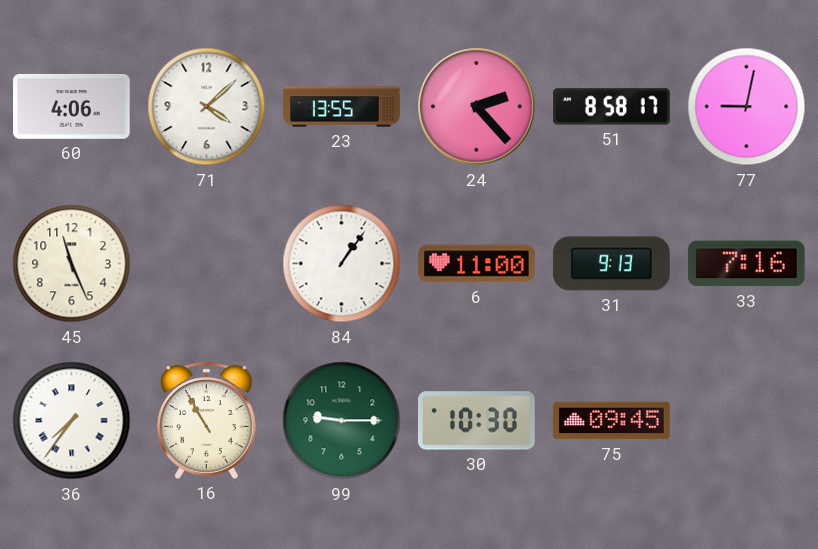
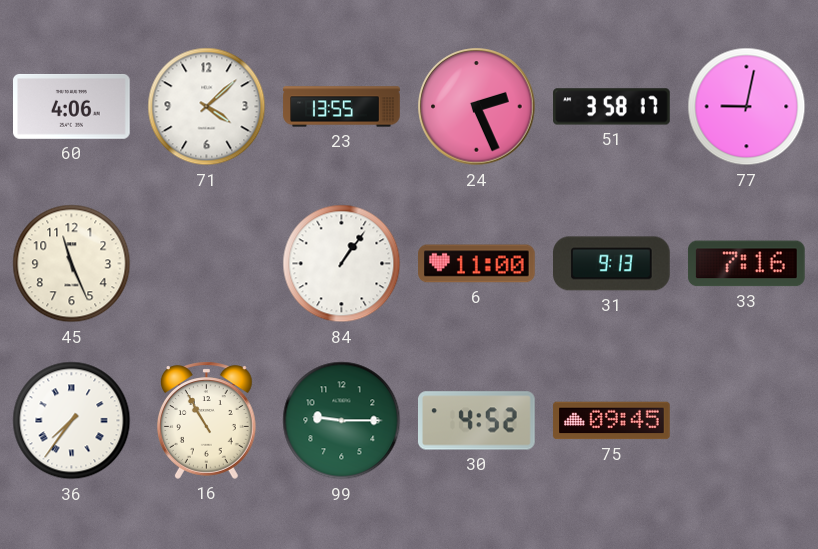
24: 2:23 -> 2:26
51: 8:58 -> 3:58
30: 10:30 -> 4:52
